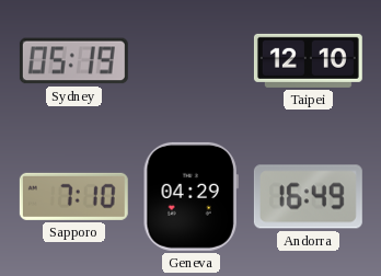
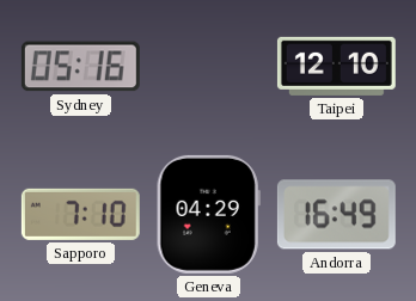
Sydney: 05:19 -> 05:16
